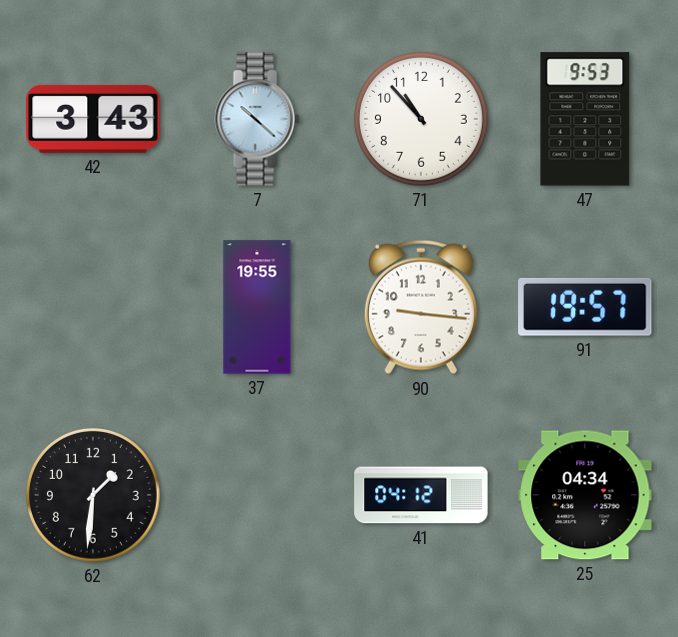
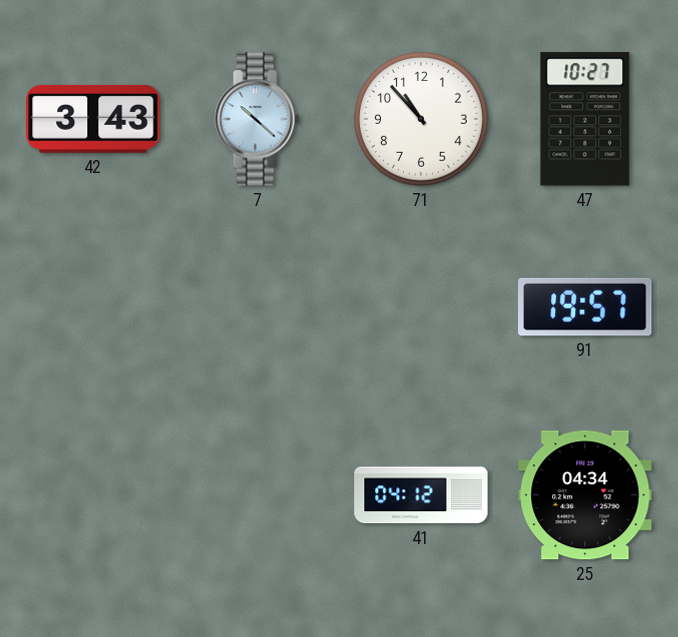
47: 9:53 -> 10:27
37: 19:55 -> none
90: 9:16 -> none
62: 1:31 -> none
